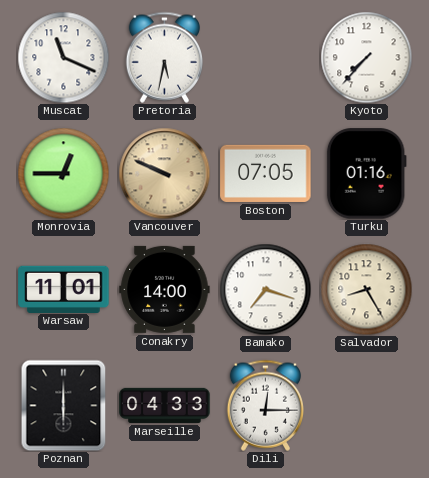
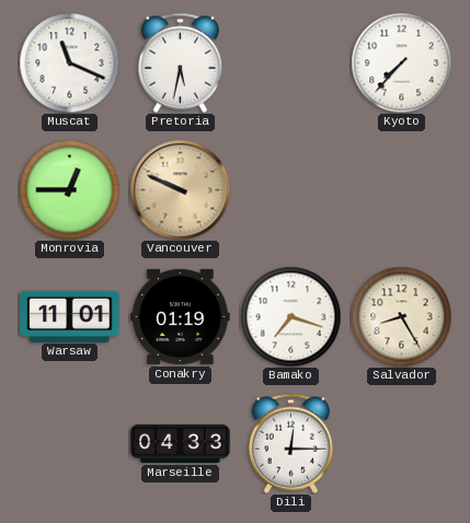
Boston: 07:05 -> none
Turku: 01:16 -> none
Conakry: 14:00 -> 01:19
Poznan: 6:00 -> none
